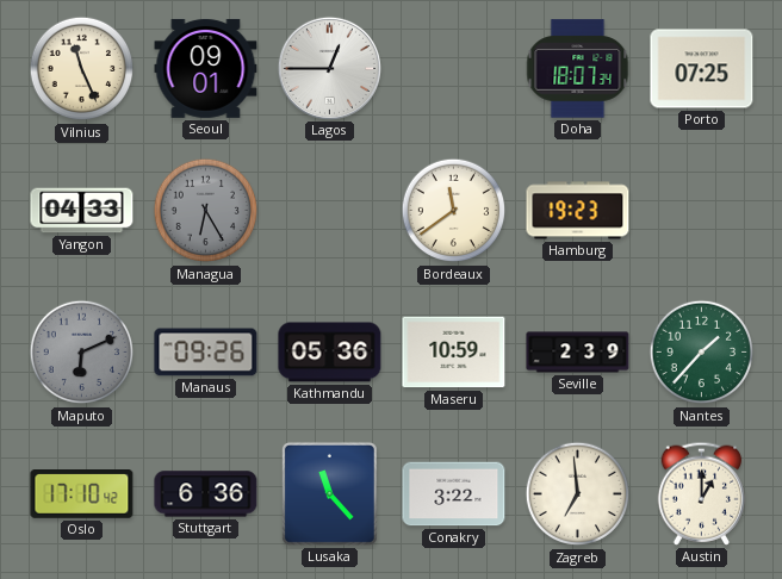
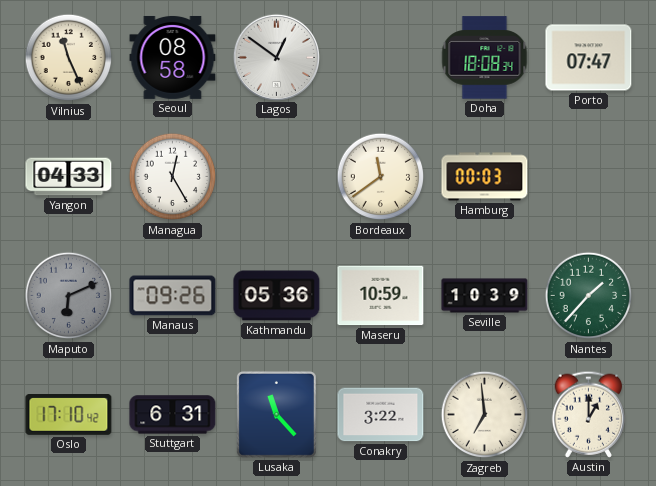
Seoul: 09:01 -> 08:58
Lagos: 12:45 -> 12:51
Doha: 18:07 -> 18:08
Porto: 07:25 -> 07:47
Managua: 6:25 -> 12:25
Managua dial: grey -> white
Hamburg: 19:23 -> 00:03
Seville: 2:39 -> 10:39
Stuttgart: 6:36 -> 6:31
